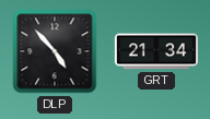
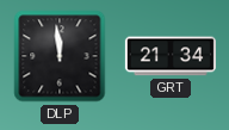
DLP: 4:53 -> 11:59
